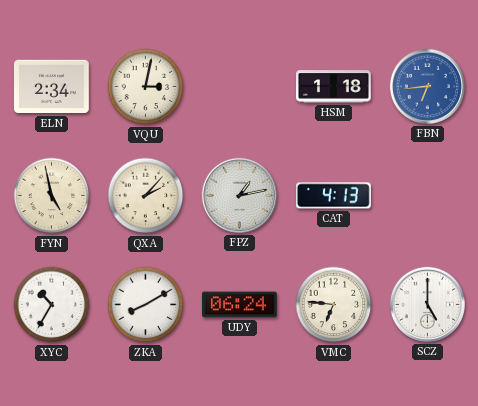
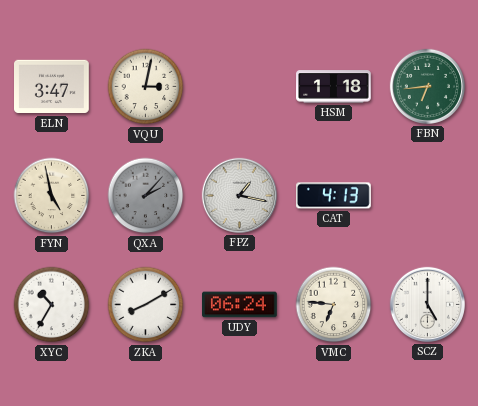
ELN: 2:34 -> 3:47
FBN dial: blue -> green
QXA dial: cream -> grey
FPZ: 1:13 -> 1:17
